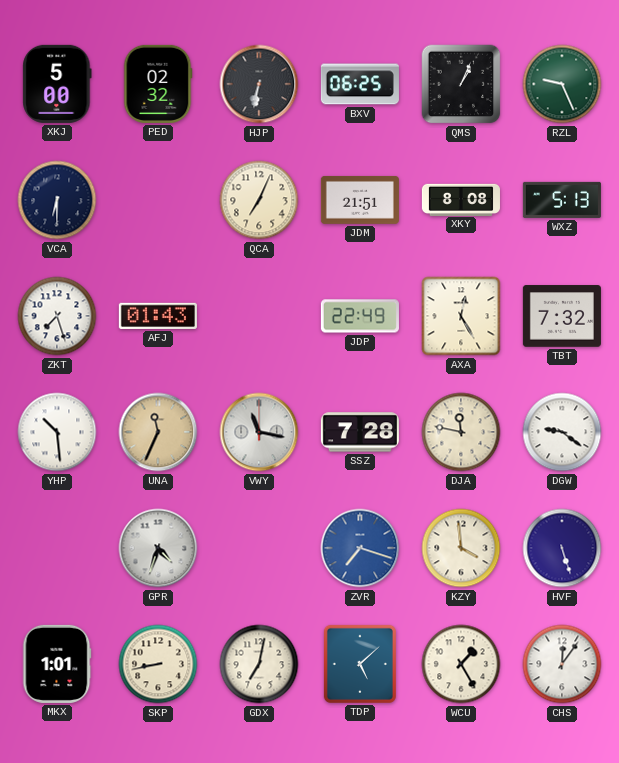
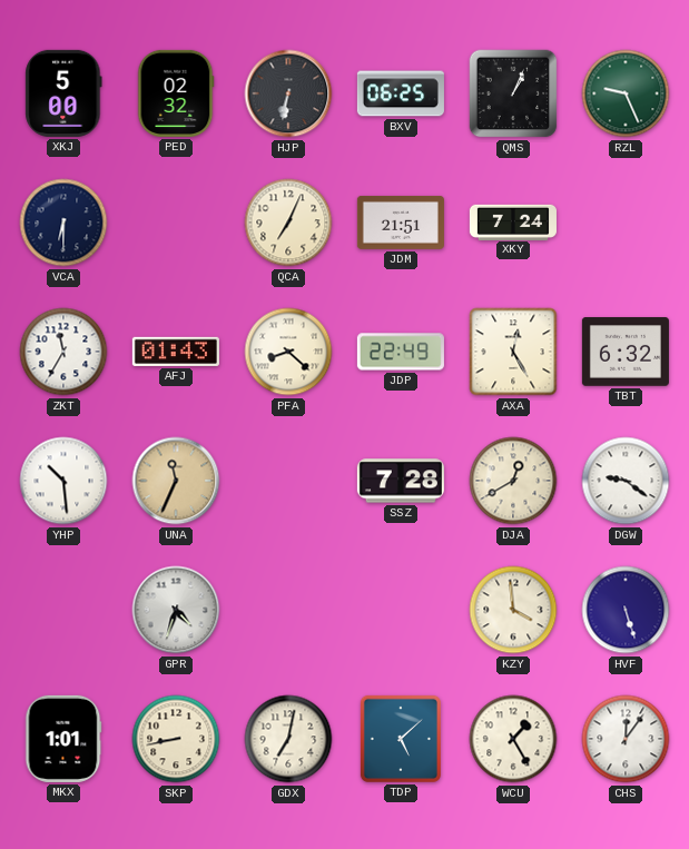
XKY: 8:08 -> 7:24
WXZ: 5:13 -> none
ZKT: 7:27 -> 11:35
PFA: none -> 8:22
TBT: 7:32 -> 6:32
VWY: 11:17 -> none
DJA: 11:47 -> 12:40
ZVR: 7:18 -> none
